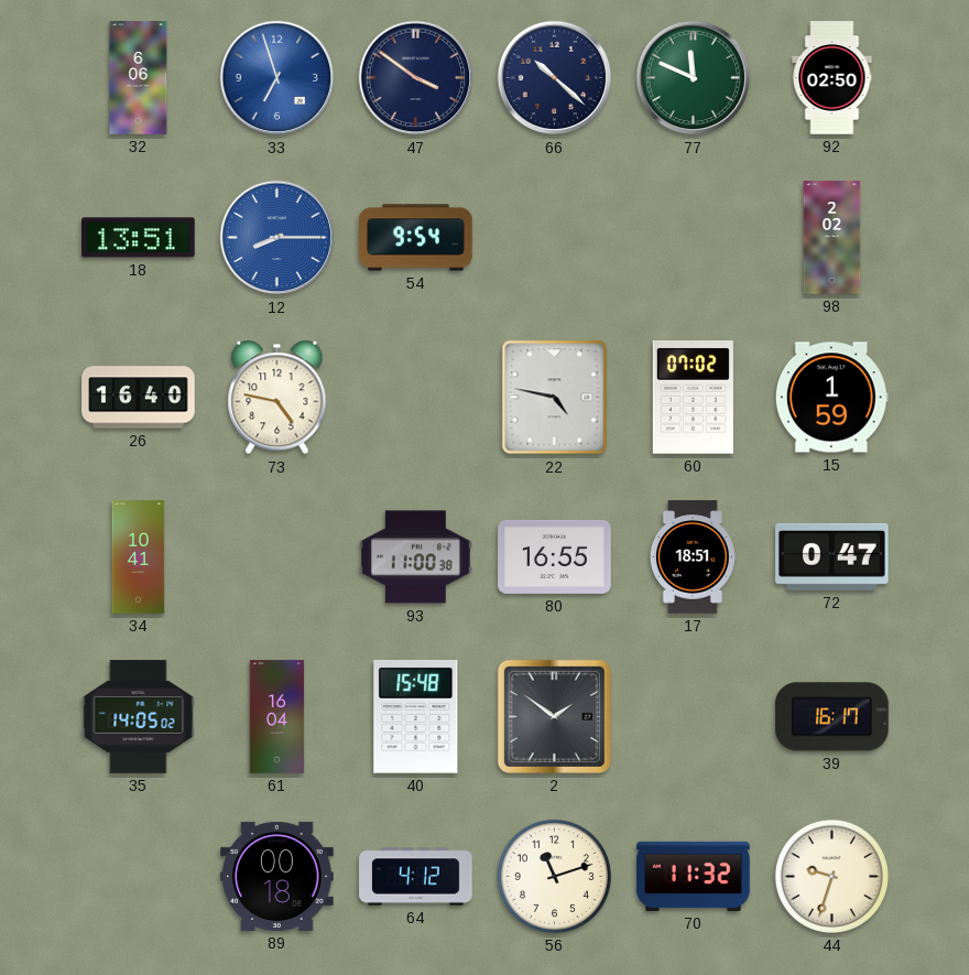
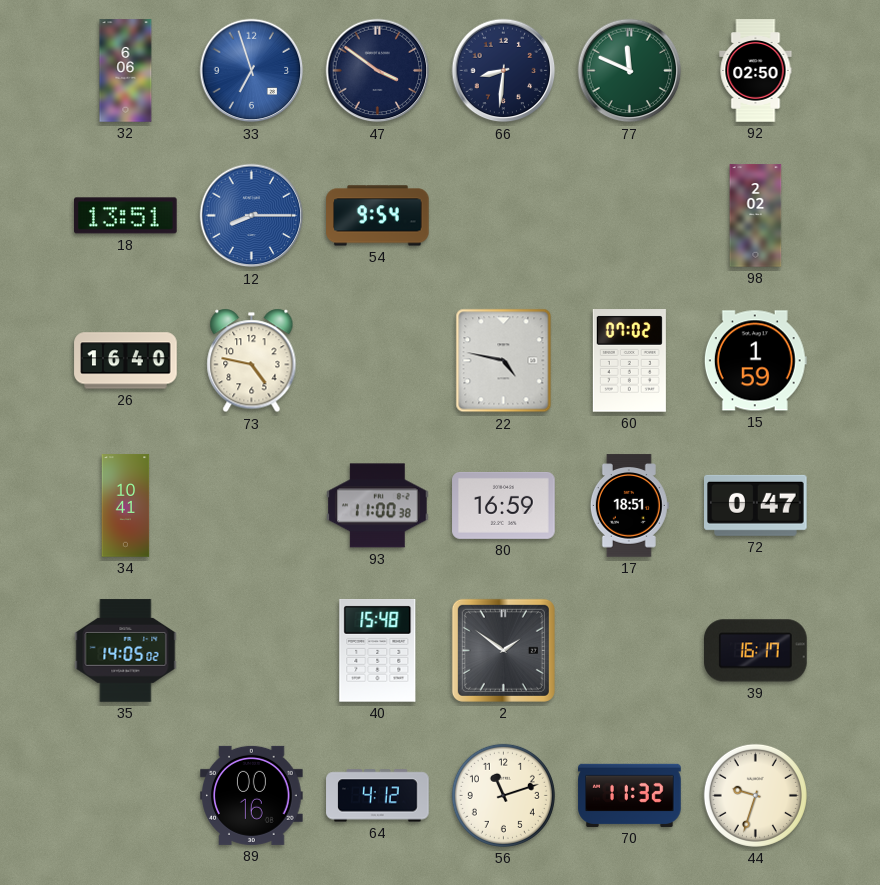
66: 10:22 -> 8:31
80: 16:55 -> 16:59
61: 16:04 -> none
89: 00:18 -> 00:16
